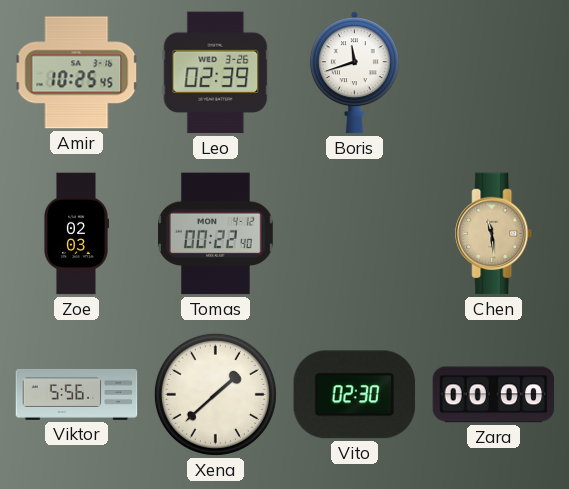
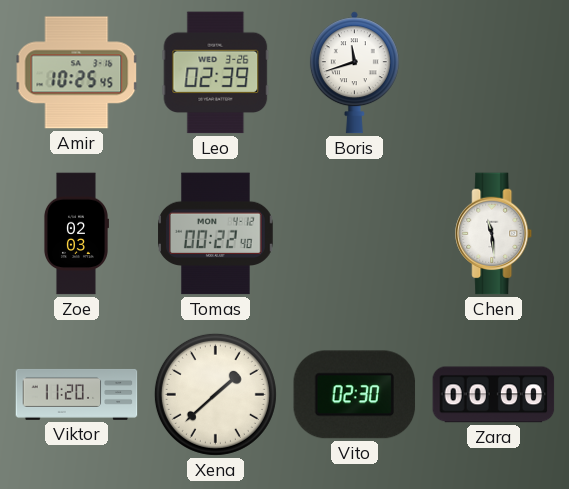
Chen dial: champagne -> white
Viktor: 5:56 -> 11:20
